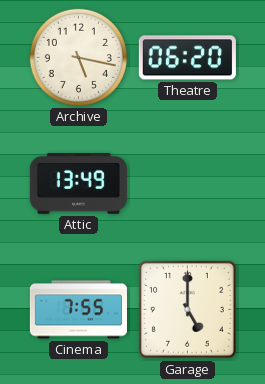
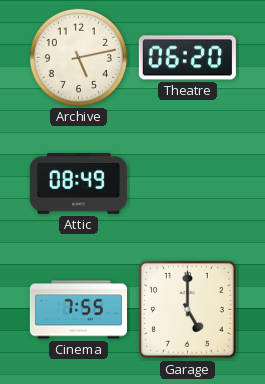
Archive: 5:17 -> 5:13
Attic: 13:49 -> 08:49
